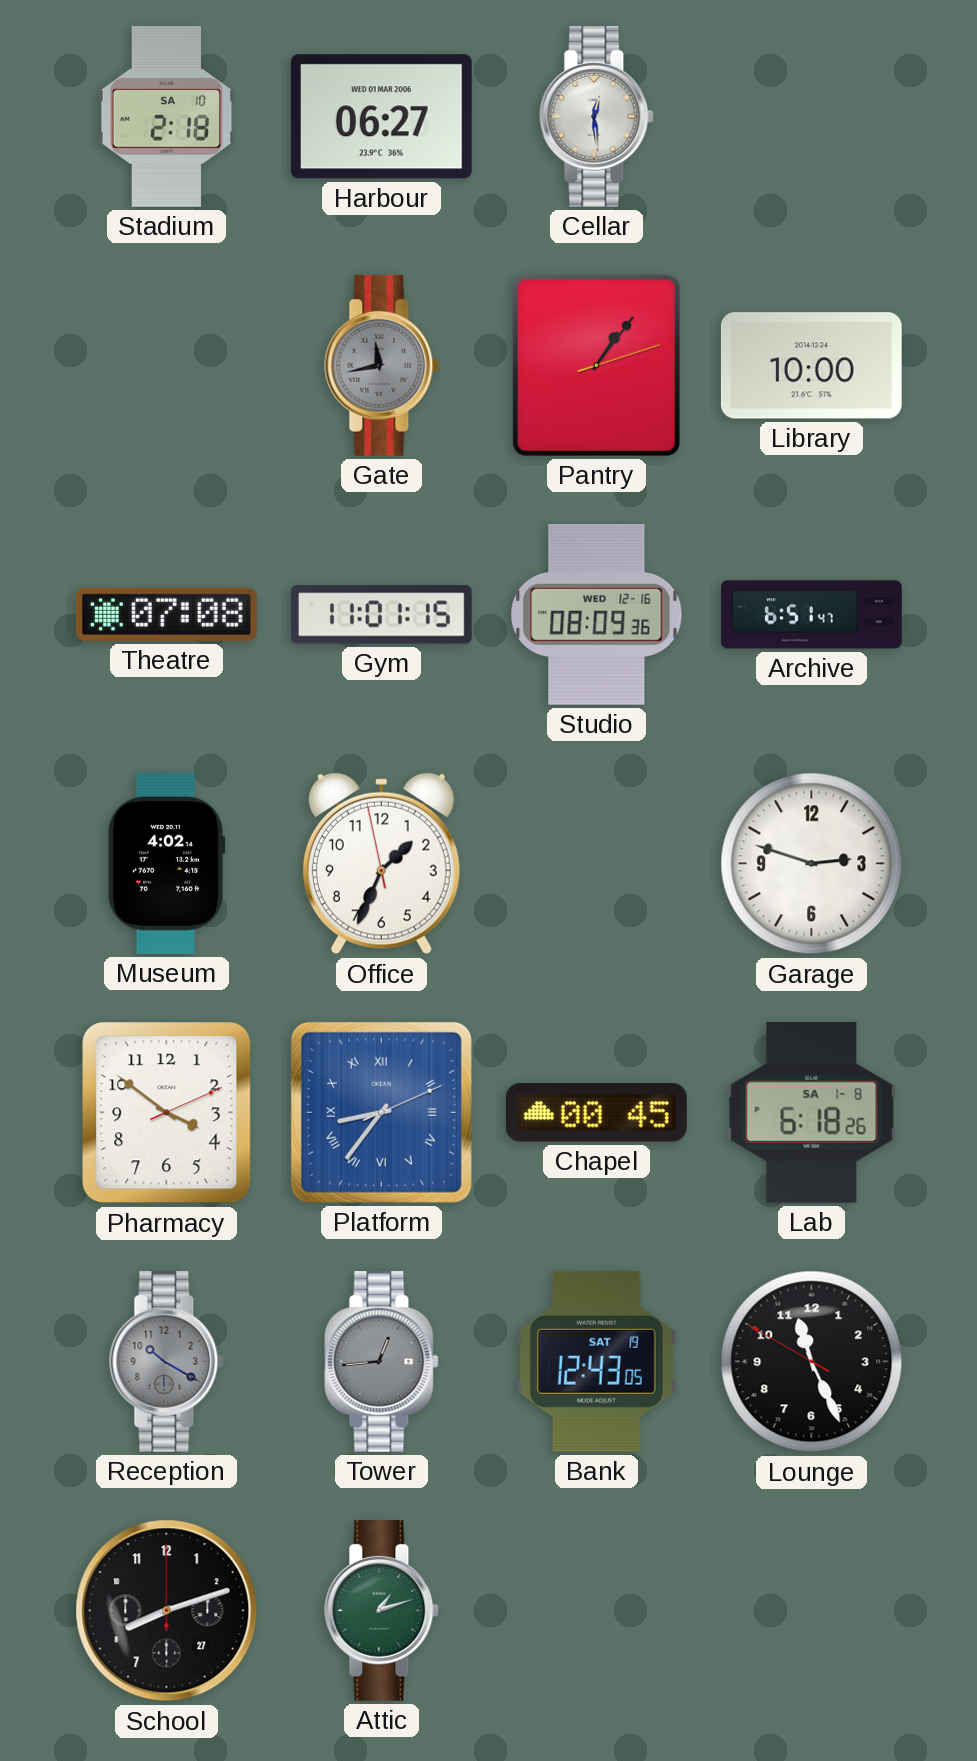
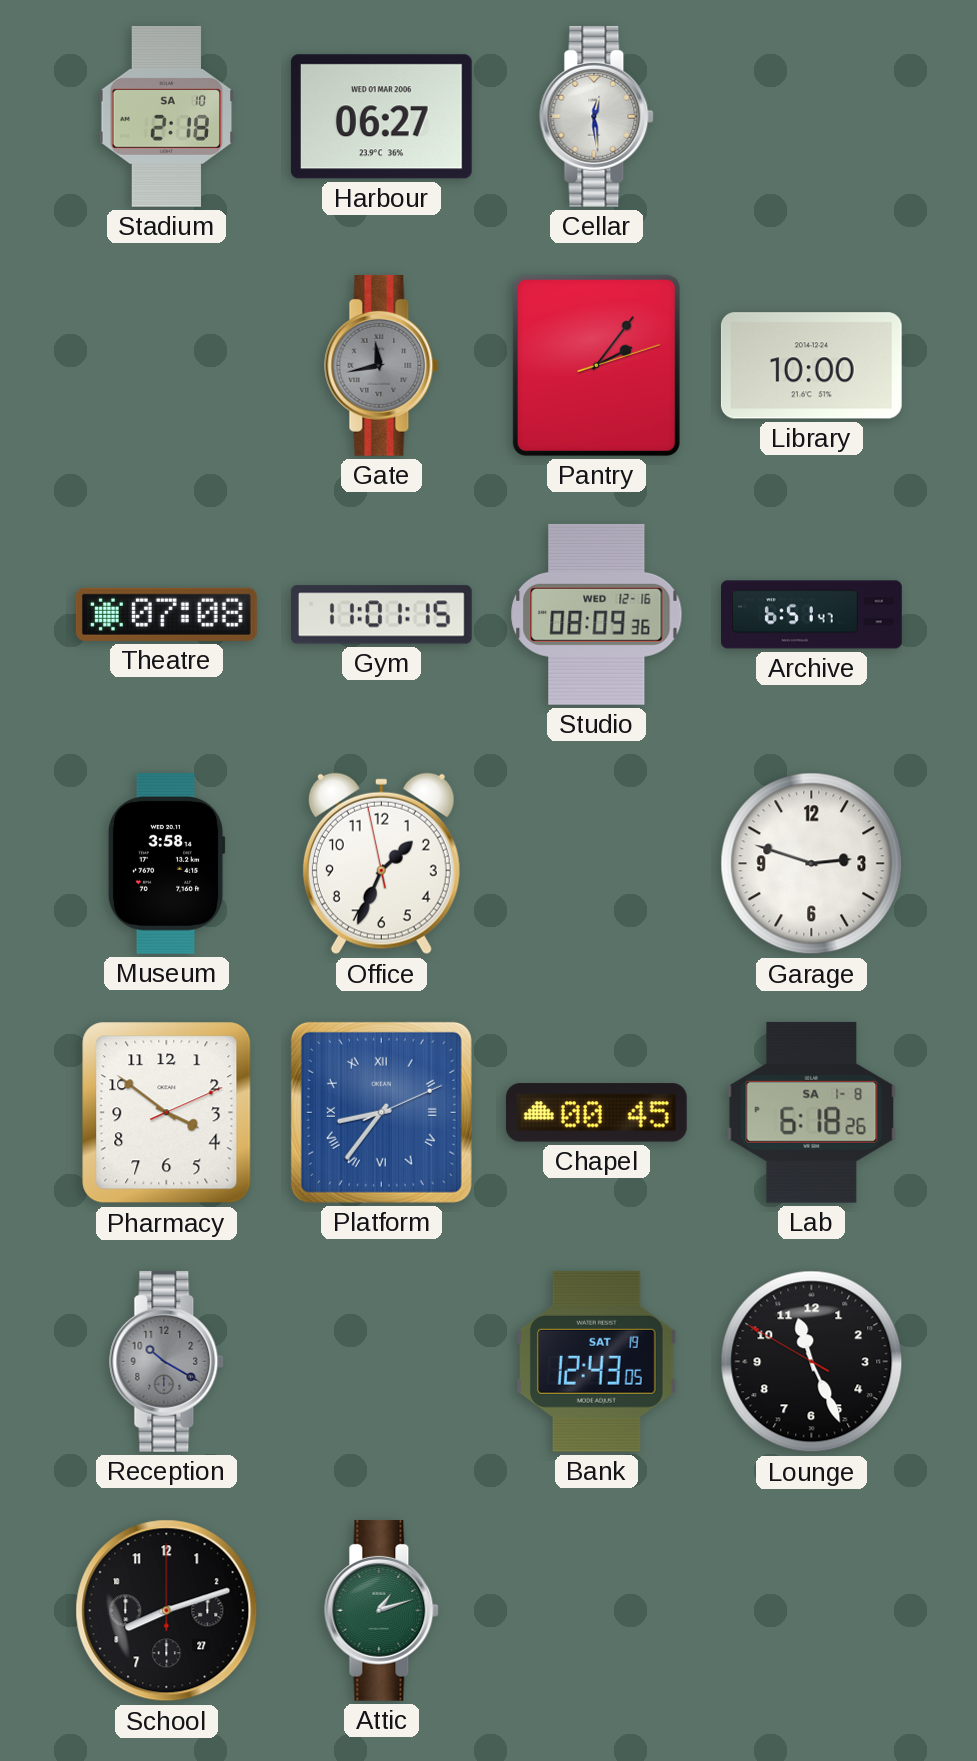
Pantry: 1:06 -> 2:06
Museum: 4:02 -> 3:58
Tower: 12:44 -> none
